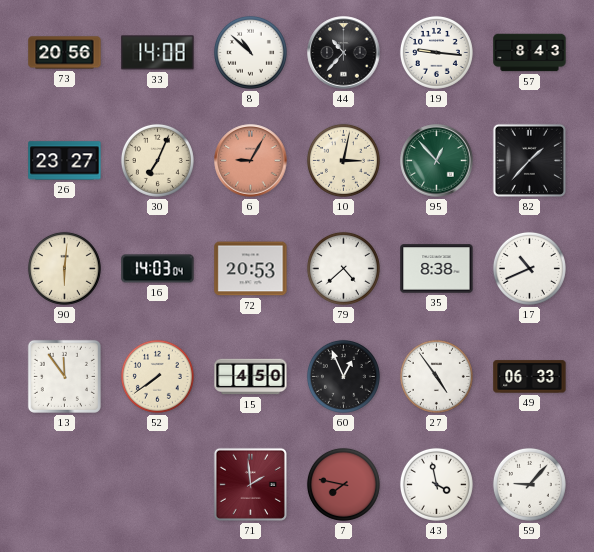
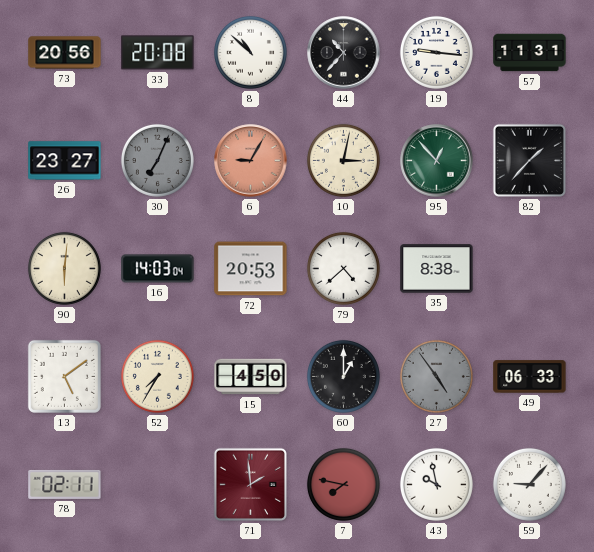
33: 14:08 -> 20:08
57: 8:43 -> 11:31
30 dial: cream -> grey
17: 10:41 -> none
13: 11:54 -> 5:09
52: 7:39 -> 7:35
60: 12:56 -> 1:00
27 dial: white -> grey
78: none -> 02:11
43: 3:58 -> 9:58
